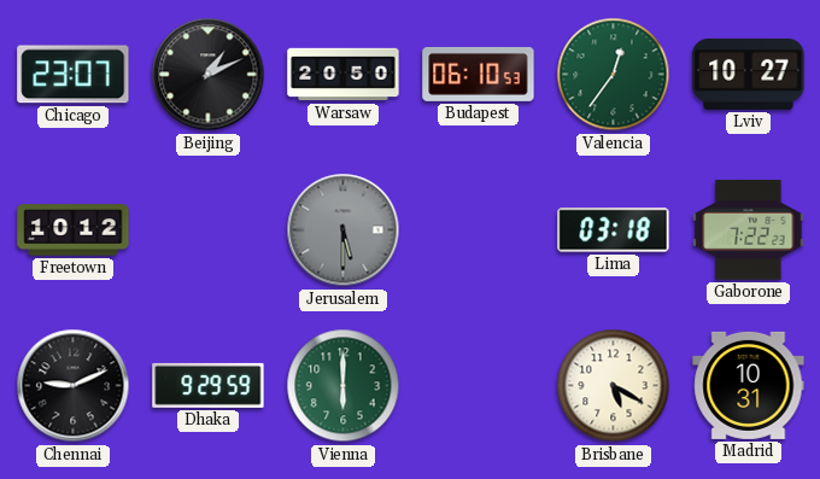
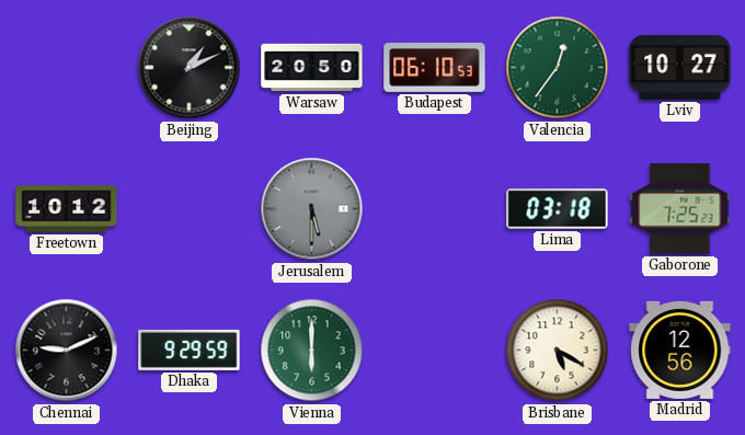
Chicago: 23:07 -> none
Gaborone: 7:22 -> 7:25
Madrid: 10:31 -> 12:56
